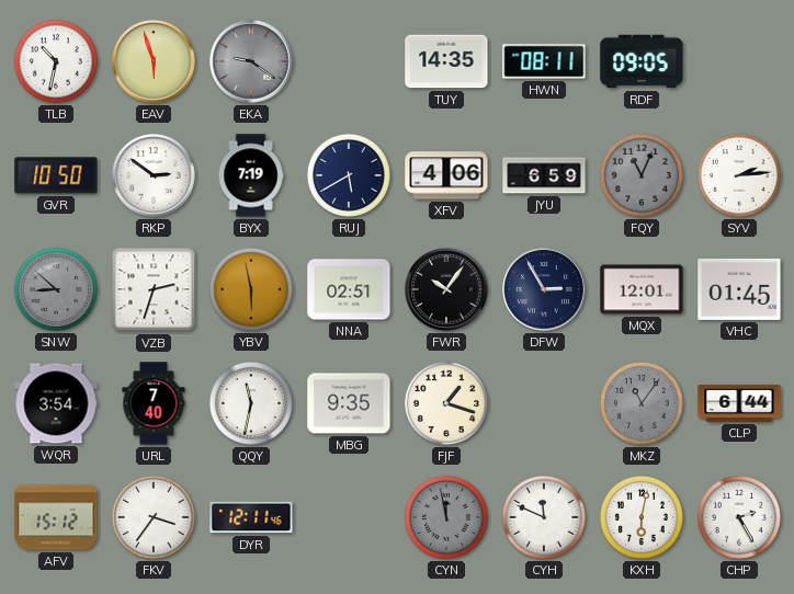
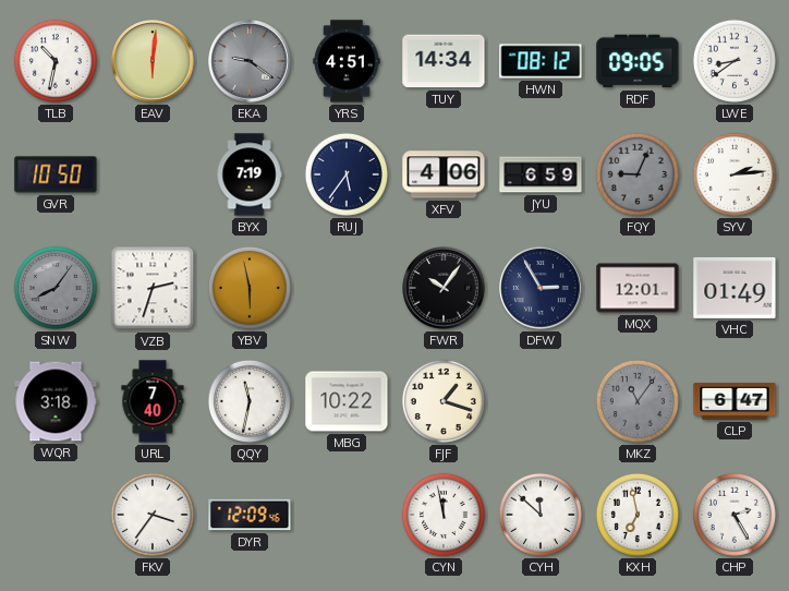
EAV: 5:57 -> 6:01
YRS: none -> 4:51
TUY: 14:35 -> 14:34
HWN: 08:11 -> 08:12
LWE: none -> 8:39
RKP: 2:51 -> none
RUJ: 5:40 -> 5:36
FQY: 11:04 -> 9:04
SNW: 8:52 -> 8:06
NNA: 02:51 -> none
VHC: 01:45 -> 01:49
WQR: 3:54 -> 3:18
MBG: 9:35 -> 10:22
CLP: 6:44 -> 6:47
AFV: 15:12 -> none
DYR: 12:11 -> 12:09
CYN dial: grey -> white
CYH: 11:49 -> 11:52
KXH: 6:02 -> 6:58
